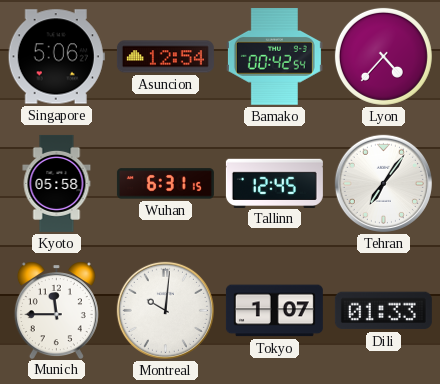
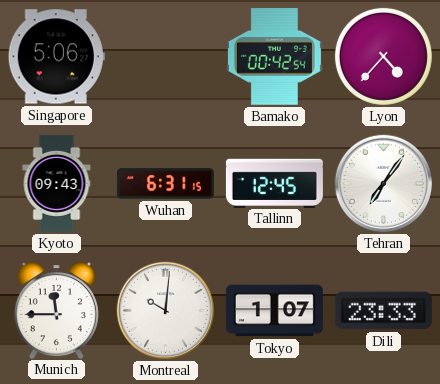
Asuncion: 12:54 -> none
Kyoto: 05:58 -> 09:43
Dili: 01:33 -> 23:33
